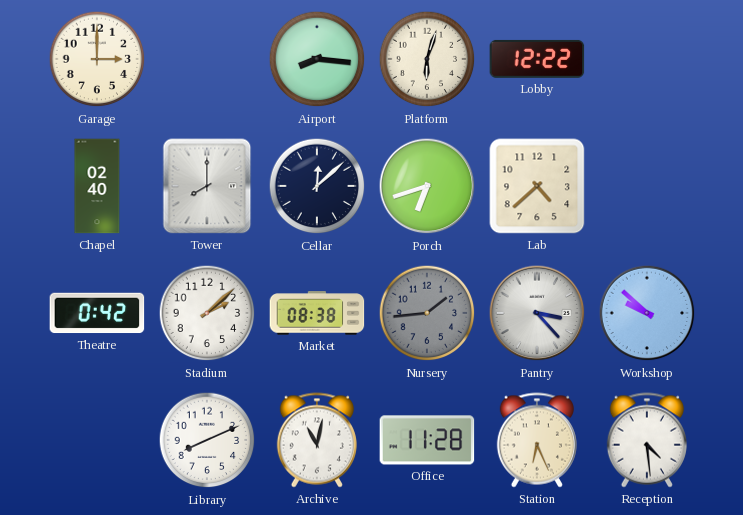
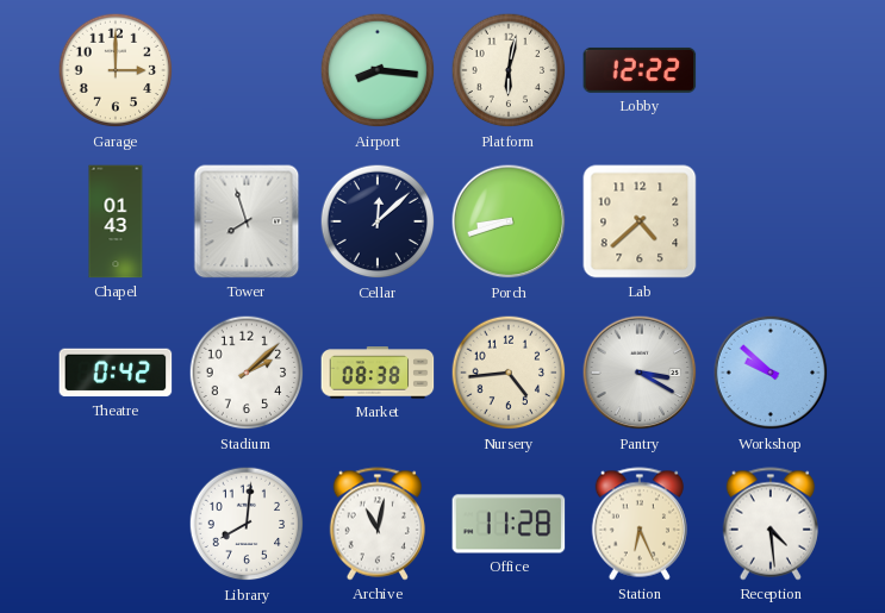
Platform: 6:03 -> 6:02
Chapel: 02:40 -> 01:43
Tower: 8:00 -> 7:57
Porch: 6:42 -> 8:42
Nursery: 1:44 -> 4:44
Nursery dial: grey -> cream
Pantry: 3:23 -> 3:20
Library: 8:11 -> 8:01
